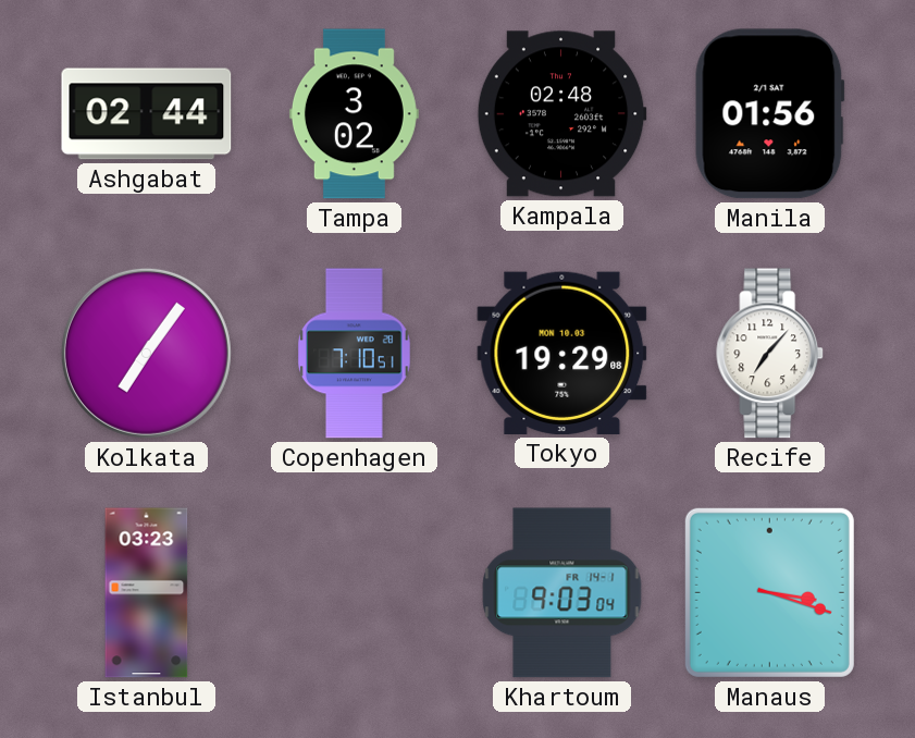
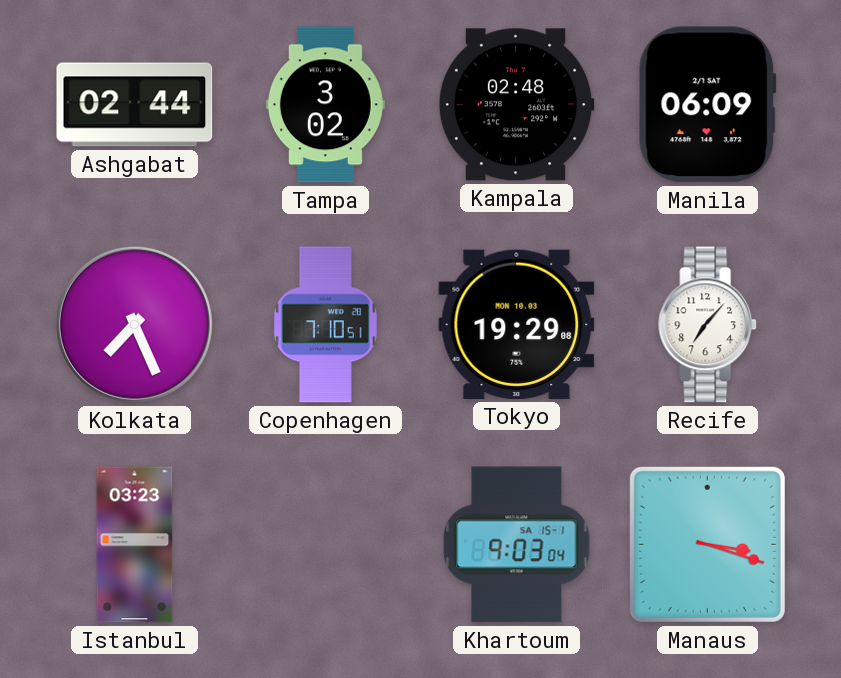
Manila: 01:56 -> 06:09
Kolkata: 7:06 -> 7:26
Khartoum date: FR 14-1 -> SA 15-1
